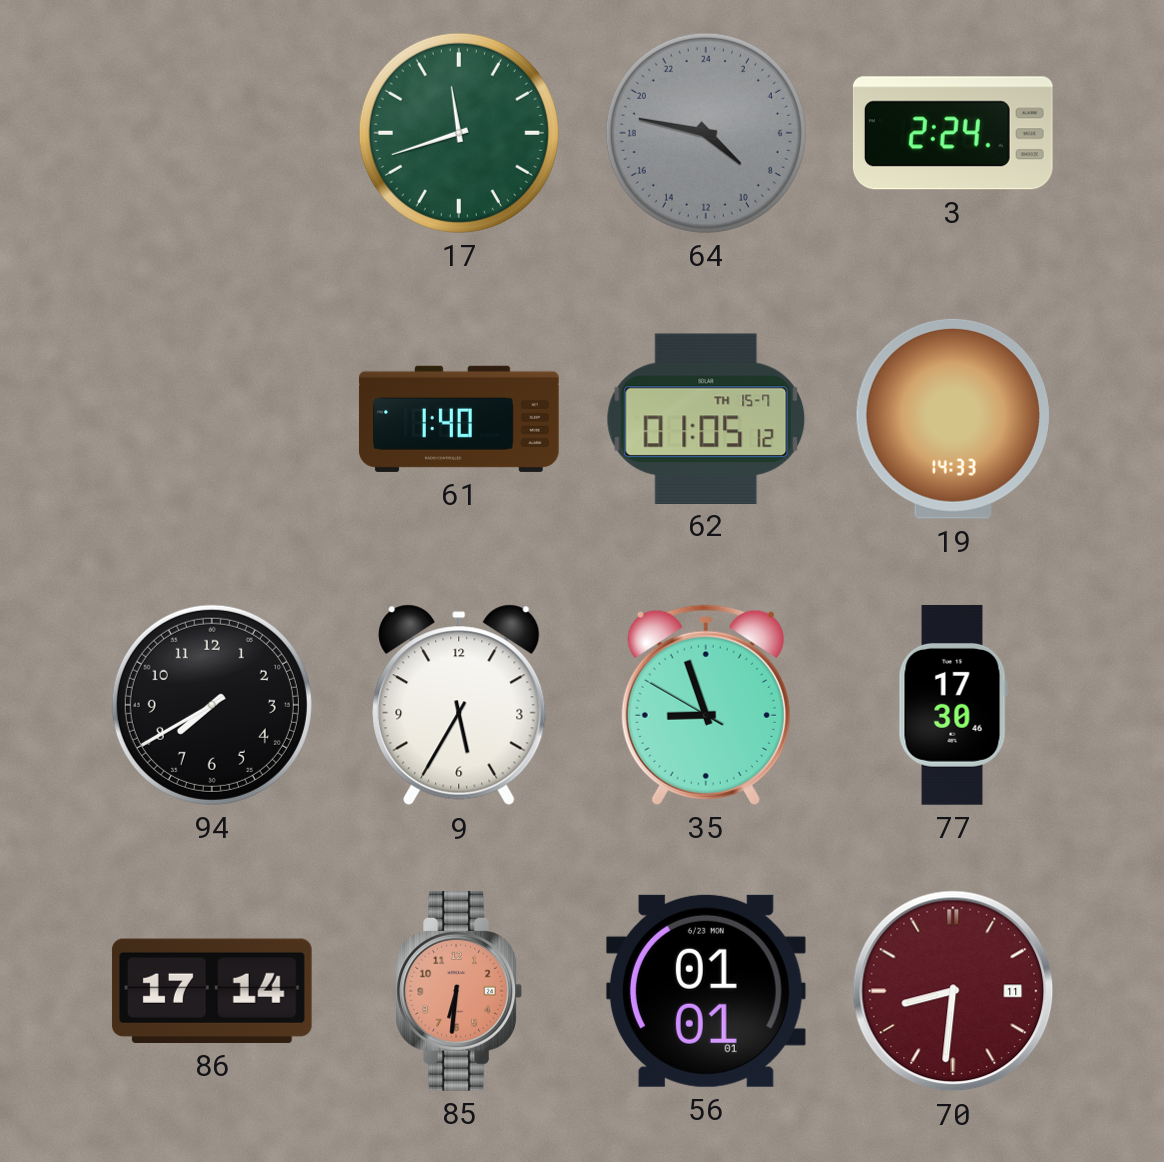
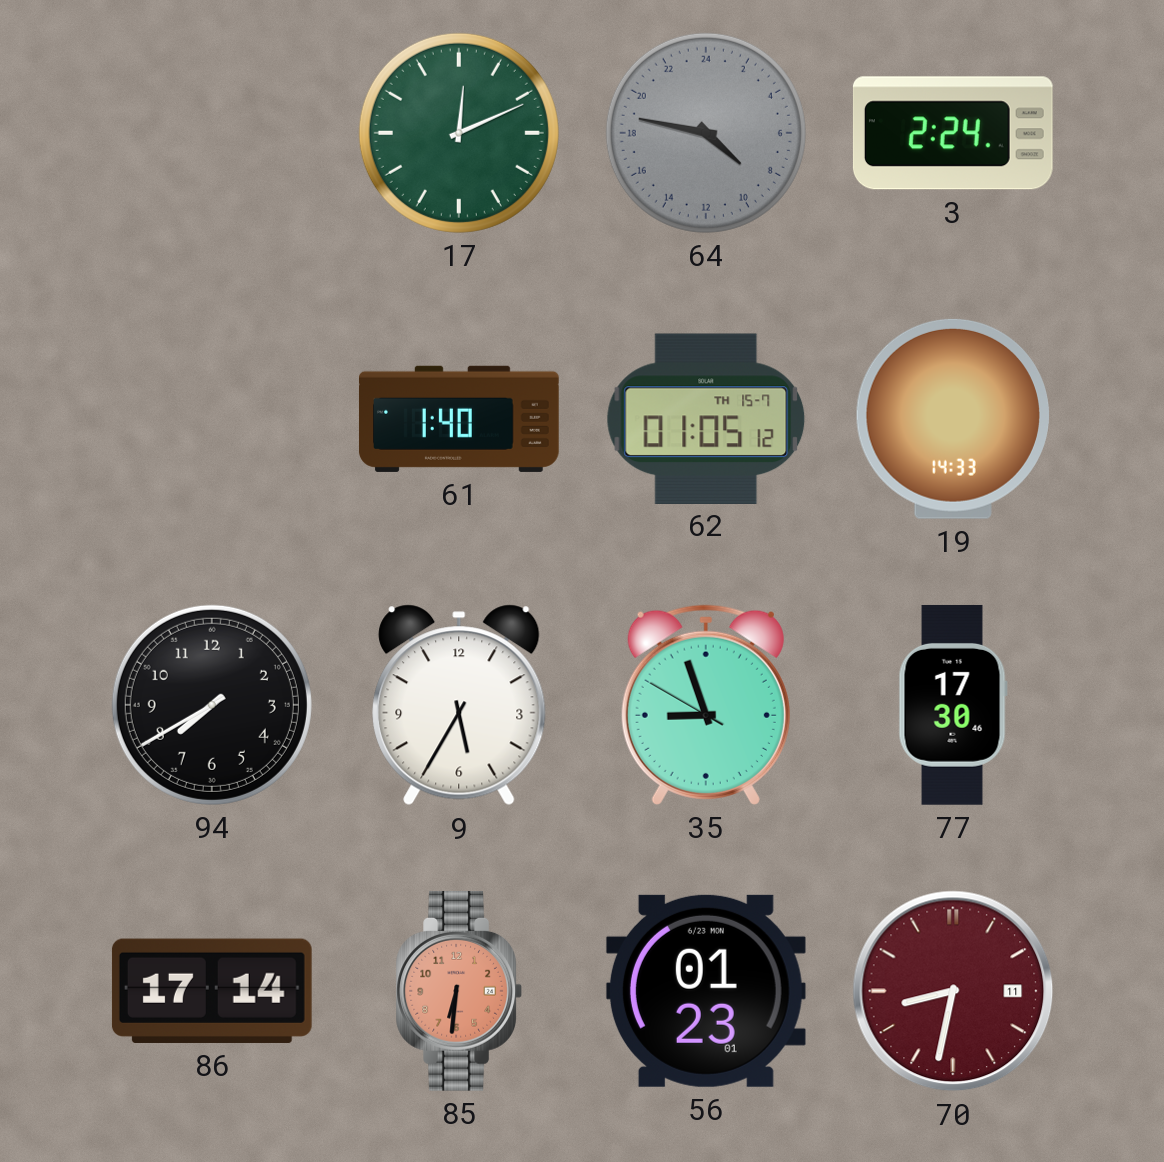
17: 11:42 -> 12:11
56: 01:01 -> 01:23
70: 8:31 -> 8:32
